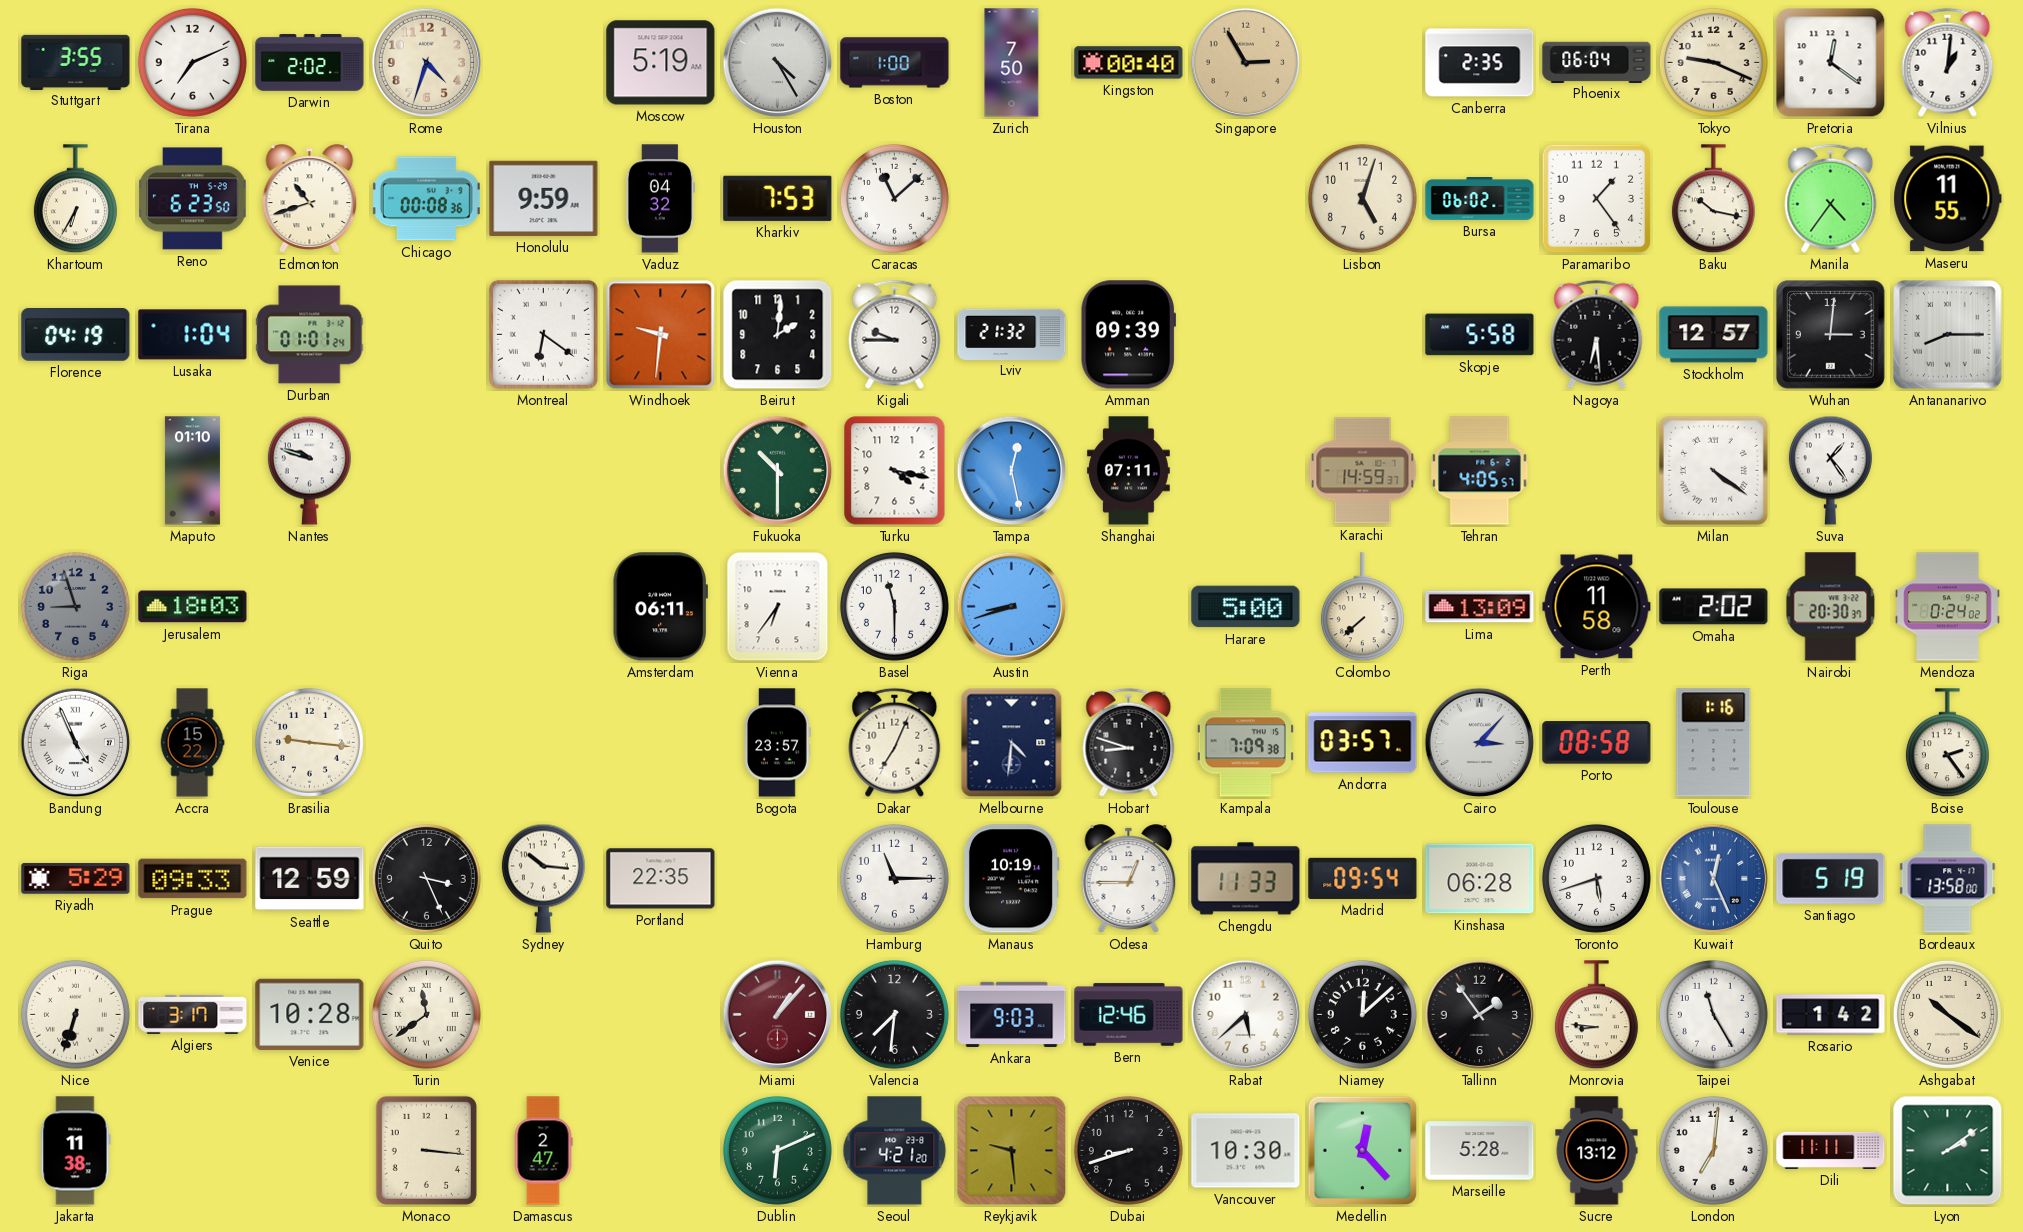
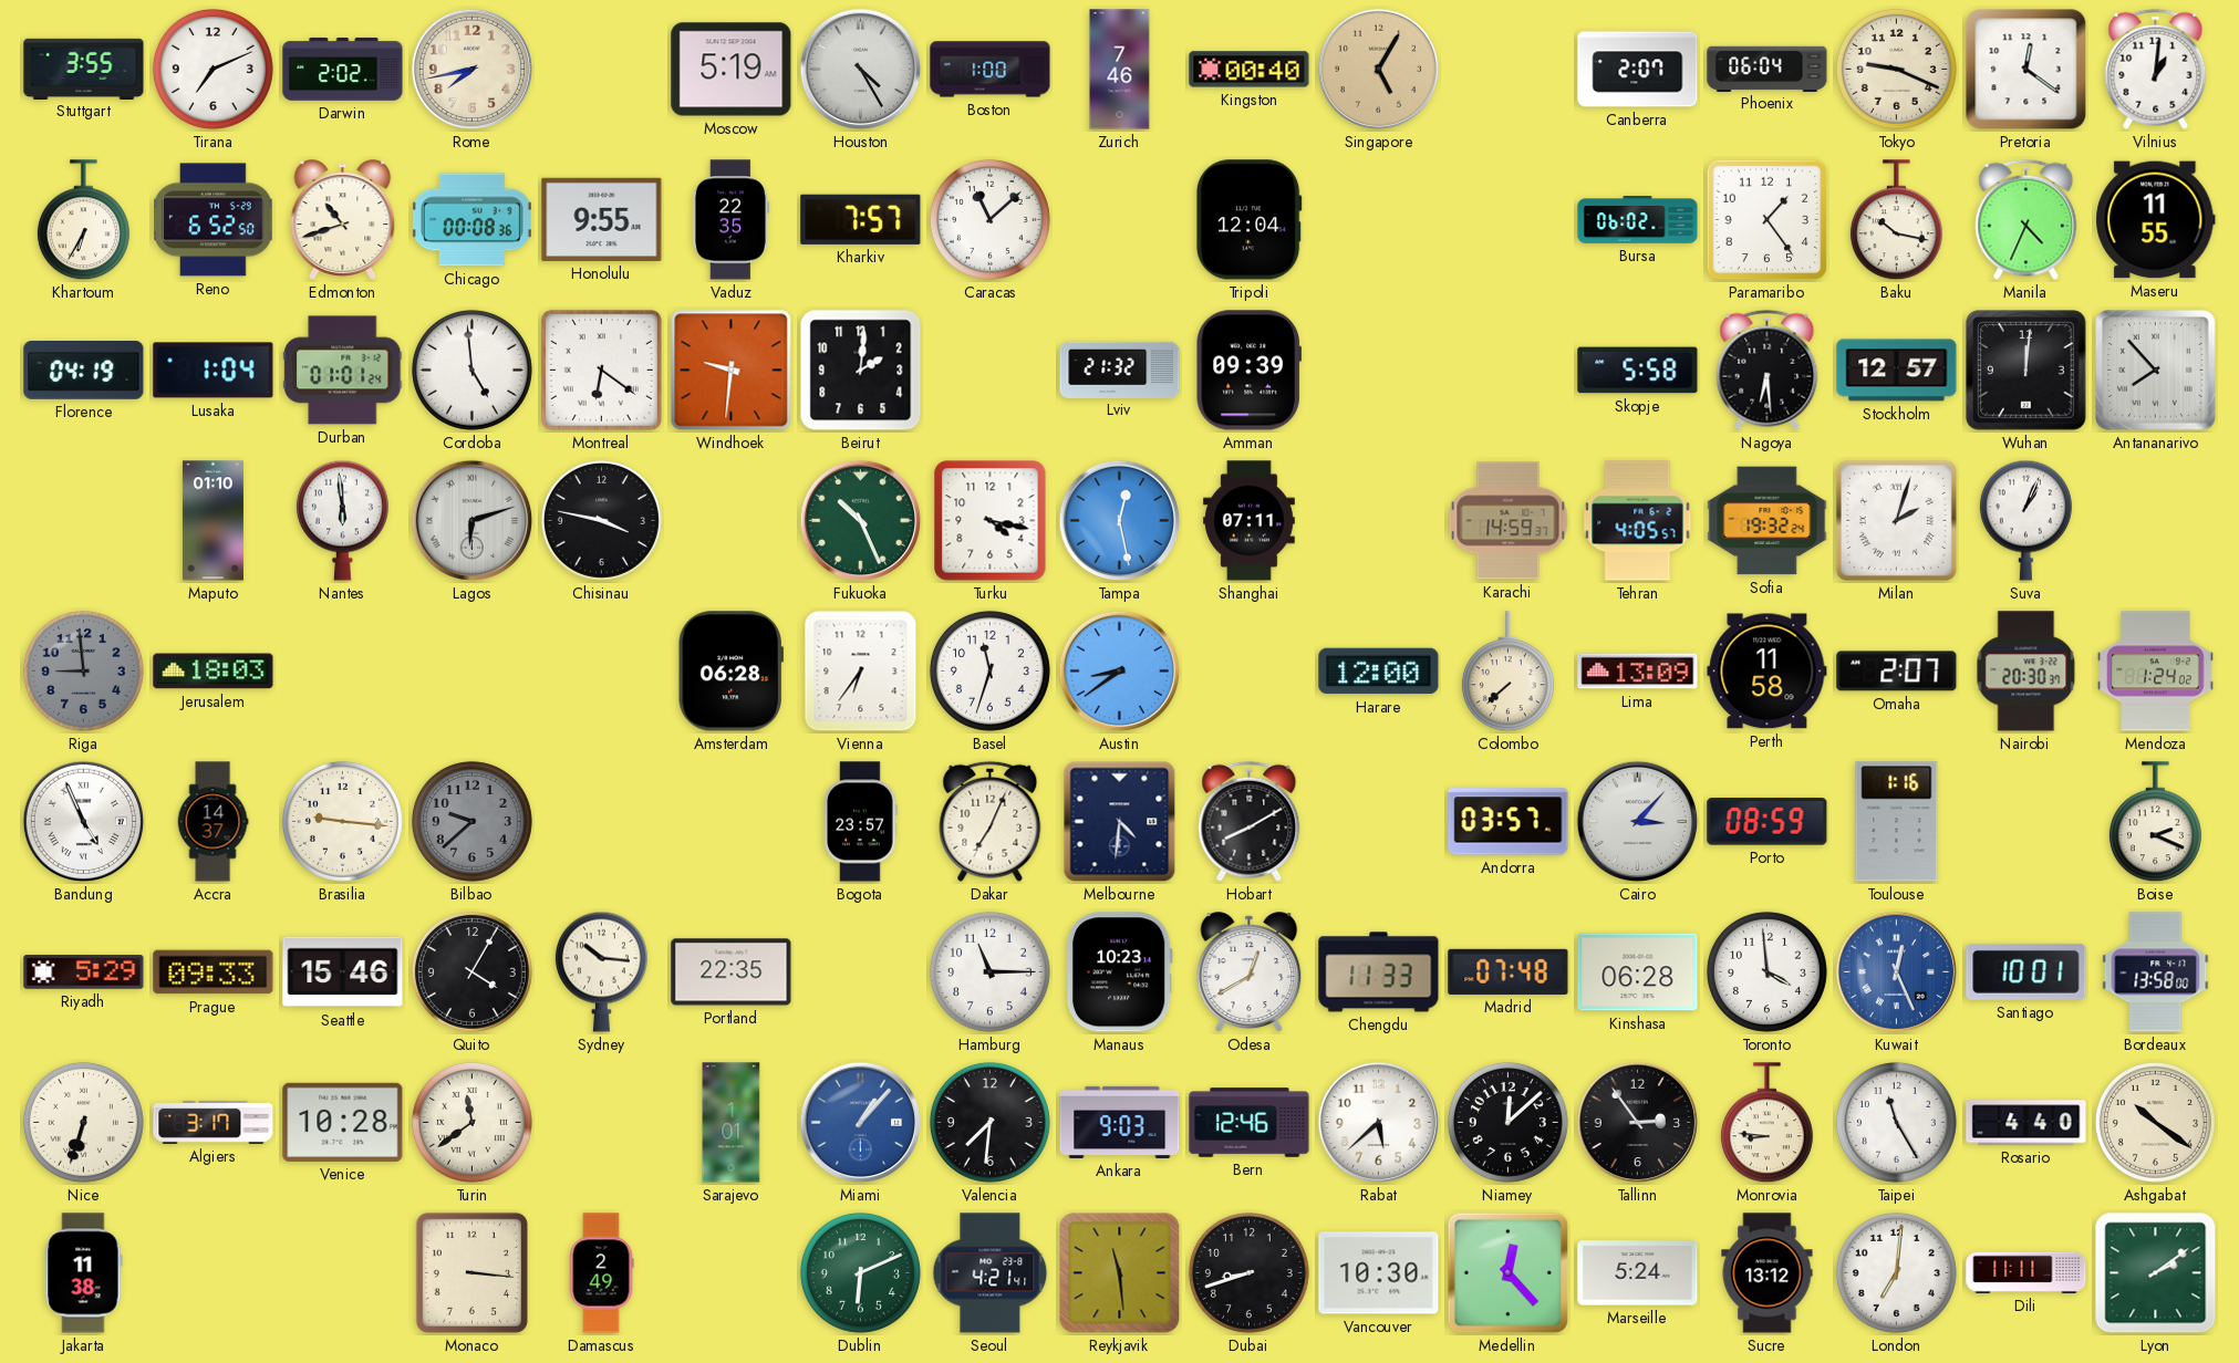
Rome: 4:33 -> 7:43
Zurich: 7:50 -> 7:46
Singapore: 2:55 -> 5:05
Canberra: 2:35 -> 2:07
Reno: 6:23 -> 6:52
Honolulu: 9:59 -> 9:55
Vaduz: 04:32 -> 22:35
Kharkiv: 7:53 -> 7:57
Tripoli: none -> 12:04
Lisbon: 5:03 -> none
Manila: 4:36 -> 4:34
Cordoba: none -> 4:59
Kigali: 9:45 -> none
Wuhan: 3:01 -> 12:01
Antananarivo: 8:15 -> 7:53
Nantes: 9:48 -> 5:59
Lagos: none -> 6:12
Chisinau: none -> 3:47
Fukuoka: 10:30 -> 10:26
Sofia: none -> 19:32
Milan: 4:21 -> 2:03
Suva: 1:24 -> 1:04
Riga: 8:57 -> 8:59
Amsterdam: 06:11 -> 06:28
Basel: 11:30 -> 11:33
Austin: 8:42 -> 8:39
Harare: 5:00 -> 12:00
Omaha: 2:02 -> 2:07
Mendoza: 0:24 -> 1:24
Accra: 15:22 -> 14:37
Bilbao: none -> 9:38
Hobart: 8:48 -> 8:10
Kampala: 7:09 -> none
Porto: 08:58 -> 08:59
Boise: 2:24 -> 2:19
Seattle: 12:59 -> 15:46
Quito: 3:26 -> 4:05
Manaus: 10:19 -> 10:23
Odesa: 12:45 -> 12:40
Madrid: 09:54 -> 07:48
Toronto: 5:42 -> 3:59
Santiago: 5:19 -> 10:01
Sarajevo: none -> 1:01
Miami dial: burgundy -> blue
Tallinn: 1:54 -> 2:54
Rosario: 1:42 -> 4:40
Damascus: 2:47 -> 2:49
Seoul: 4:21:20 -> 4:21:41
Reykjavik: 9:29 -> 11:29
Marseille: 5:28 -> 5:24
